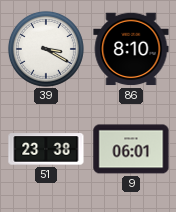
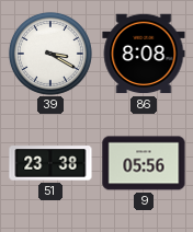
86: 8:10 -> 8:08
9: 06:01 -> 05:56
